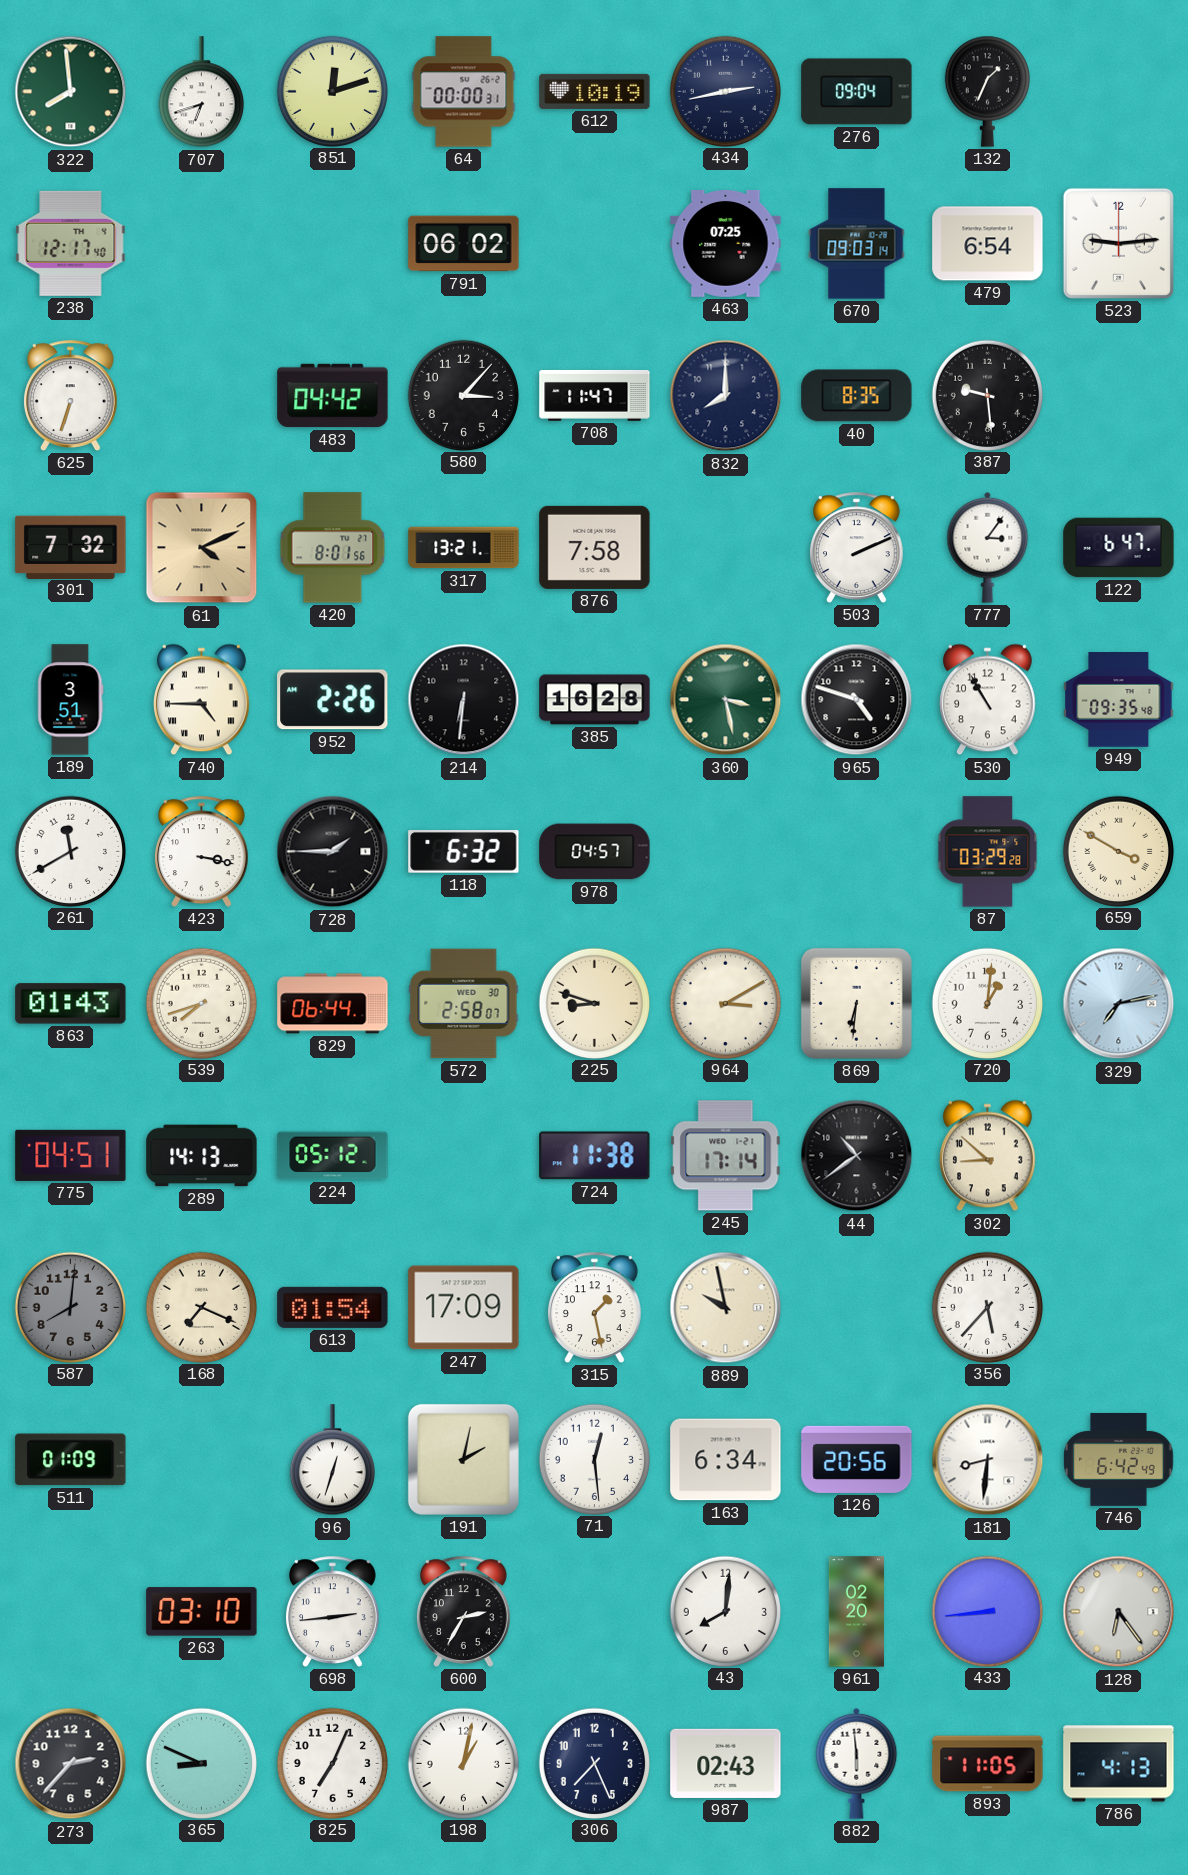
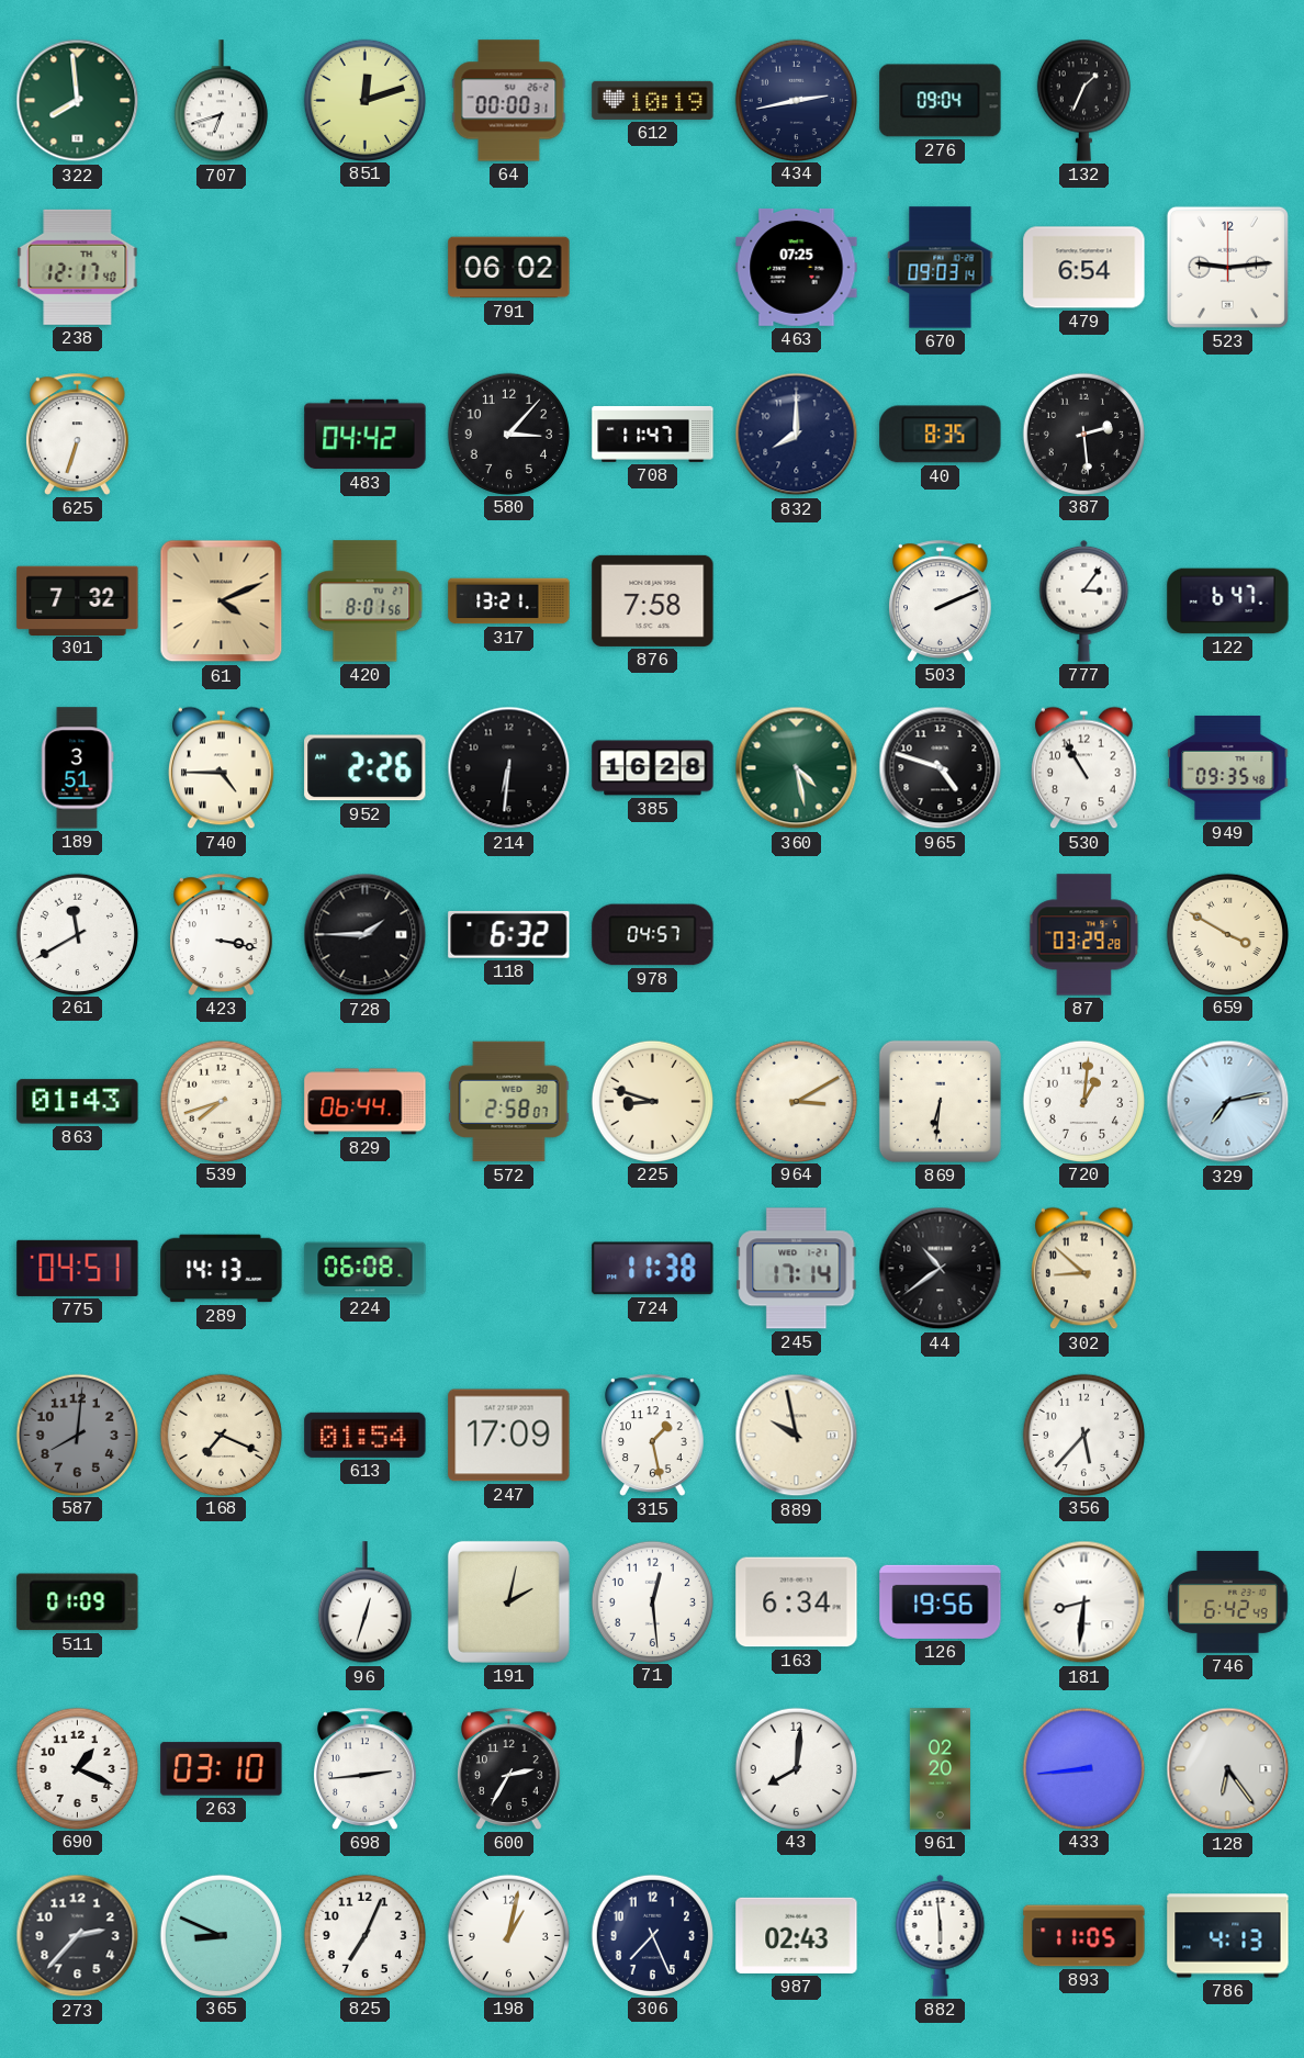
387: 9:29 -> 2:29
360: 3:28 -> 4:28
224: 05:12 -> 06:08
126: 20:56 -> 19:56
690: none -> 1:19
